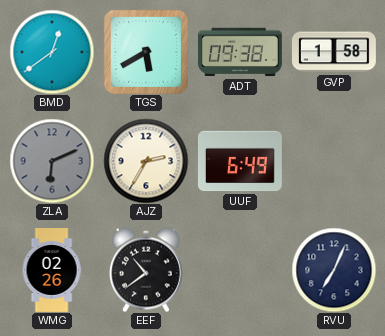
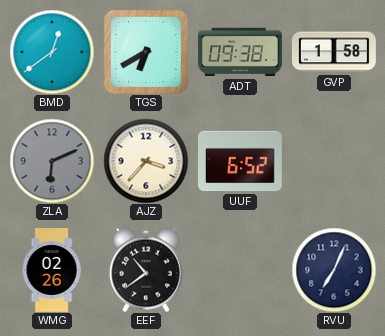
TGS: 5:40 -> 6:40
AJZ: 2:35 -> 3:37
UUF: 6:49 -> 6:52
